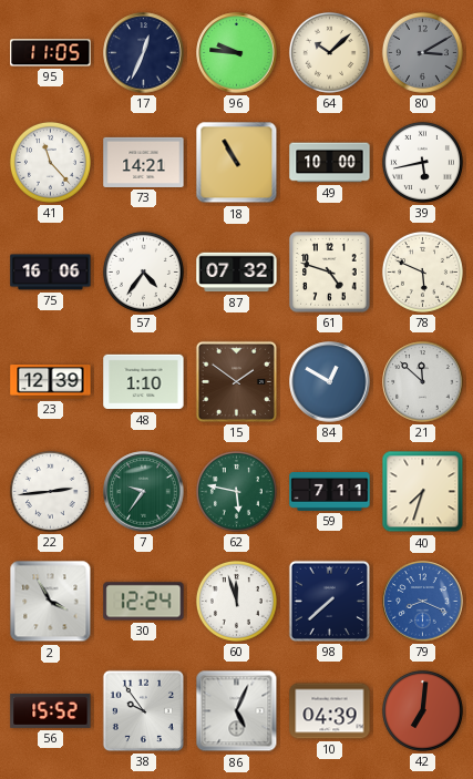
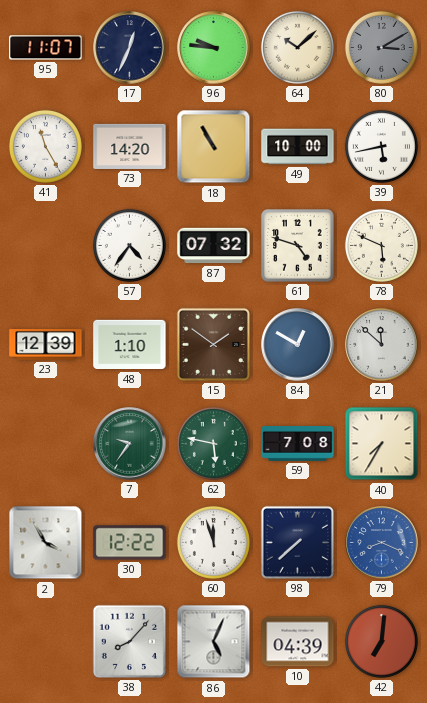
95: 11:05 -> 11:07
41: 11:23 -> 11:25
73: 14:21 -> 14:20
75: 16:06 -> none
22: 2:44 -> none
59: 7:11 -> 7:08
40: 7:33 -> 7:35
30: 12:24 -> 12:22
56: 15:52 -> none
38: 9:54 -> 8:07
